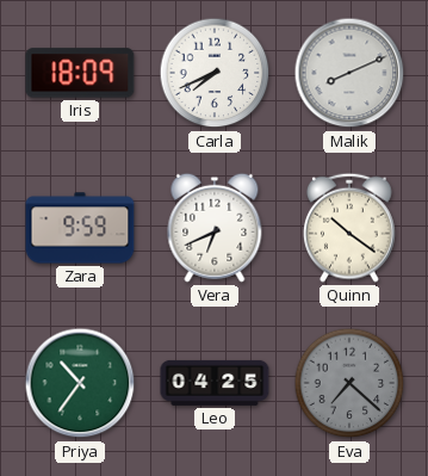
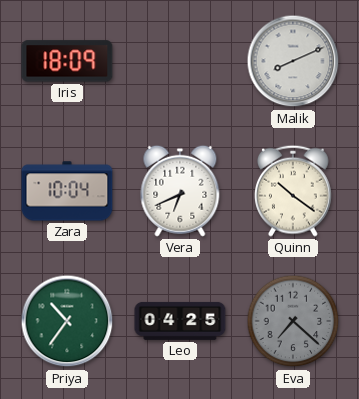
Carla: 7:41 -> none
Zara: 9:59 -> 10:04
